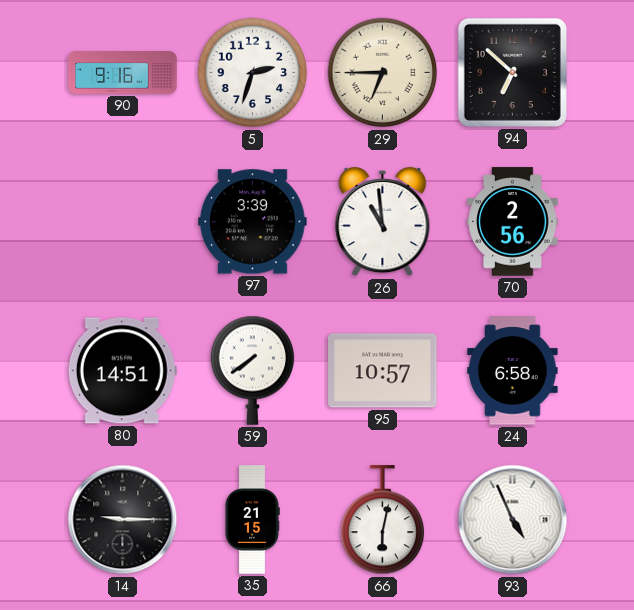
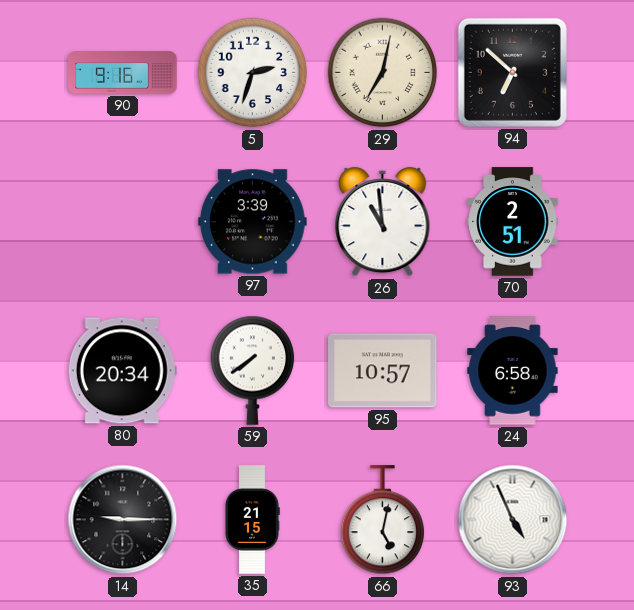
29: 6:45 -> 7:02
70: 2:56 -> 2:51
80: 14:51 -> 20:34
66: 6:02 -> 5:02
